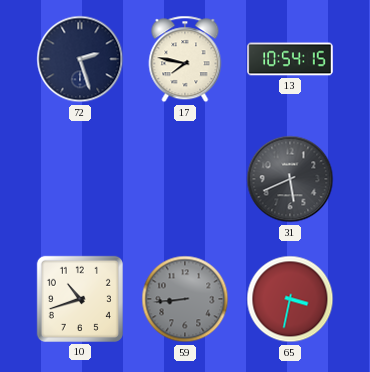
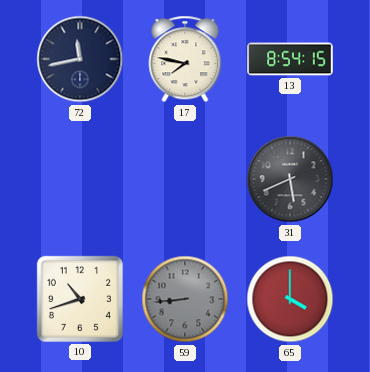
72: 2:27 -> 11:43
13: 10:54 -> 8:54
65: 3:32 -> 4:00
